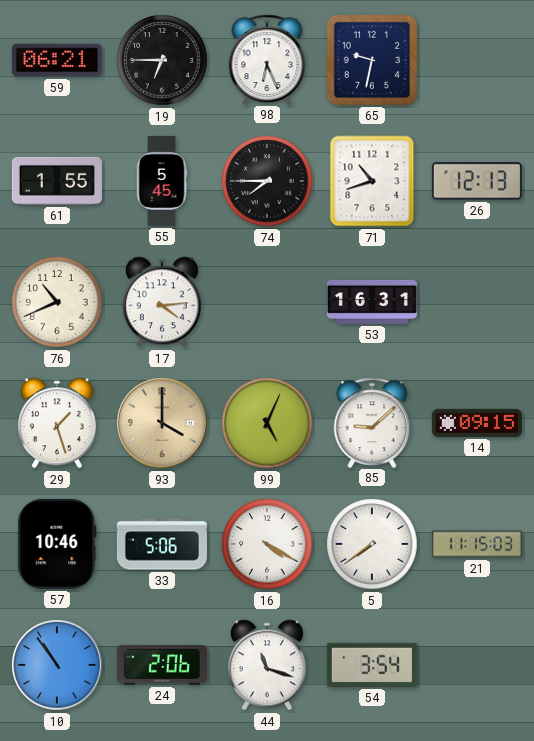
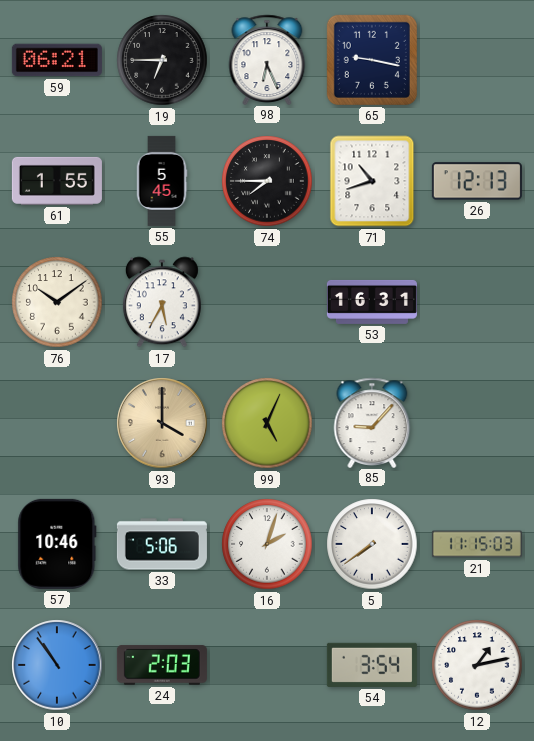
65: 9:32 -> 9:17
76: 10:41 -> 10:09
17: 4:14 -> 5:35
29: 1:27 -> none
85: 9:08 -> 9:07
14: 09:15 -> none
16: 4:20 -> 2:03
24: 2:06 -> 2:03
44: 11:18 -> none
12: none -> 1:13
